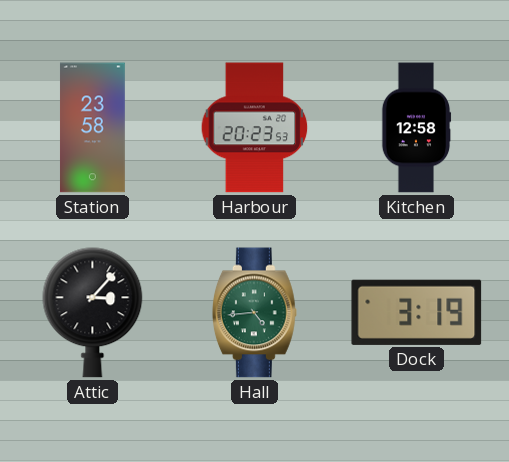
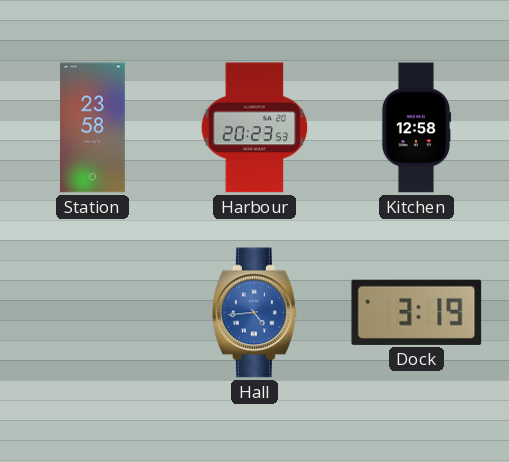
Attic: 3:07 -> none
Hall dial: green -> blue
